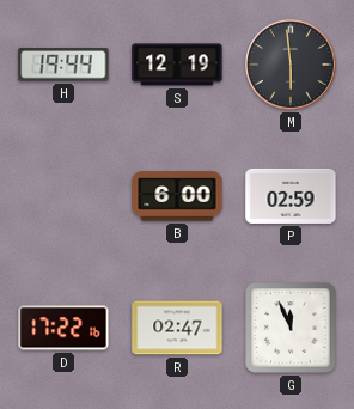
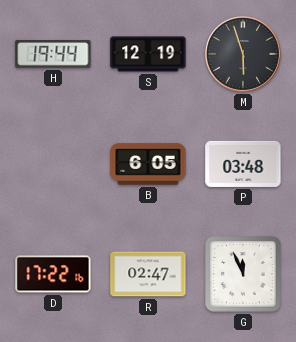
M: 5:59 -> 5:57
B: 6:00 -> 6:05
P: 02:59 -> 03:48
